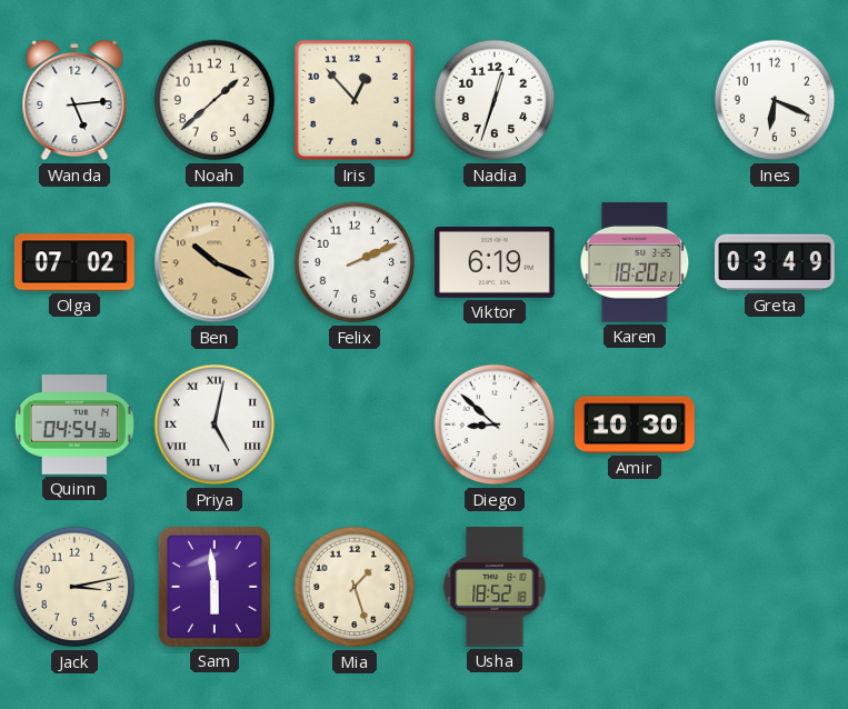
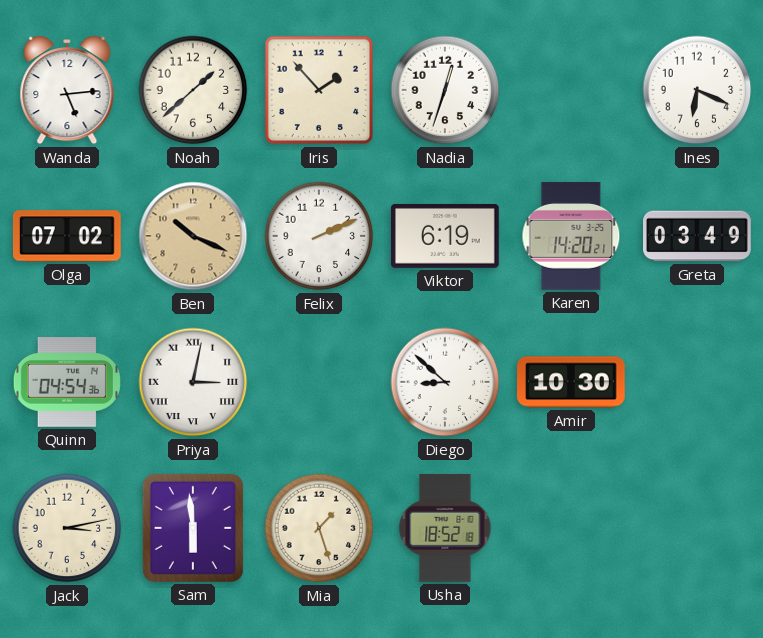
Iris: 12:53 -> 1:53
Karen: 18:20 -> 14:20
Priya: 5:02 -> 3:02
